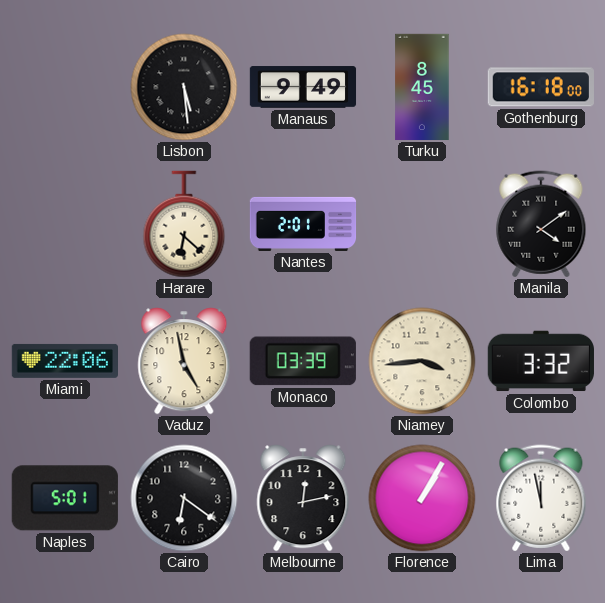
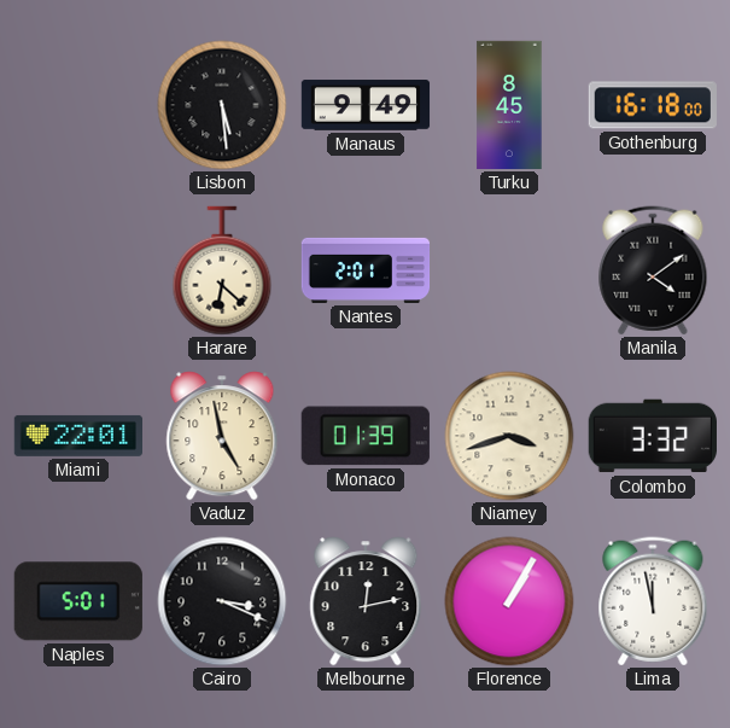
Miami: 22:06 -> 22:01
Monaco: 03:39 -> 01:39
Niamey: 3:44 -> 3:42
Cairo: 6:21 -> 3:19
